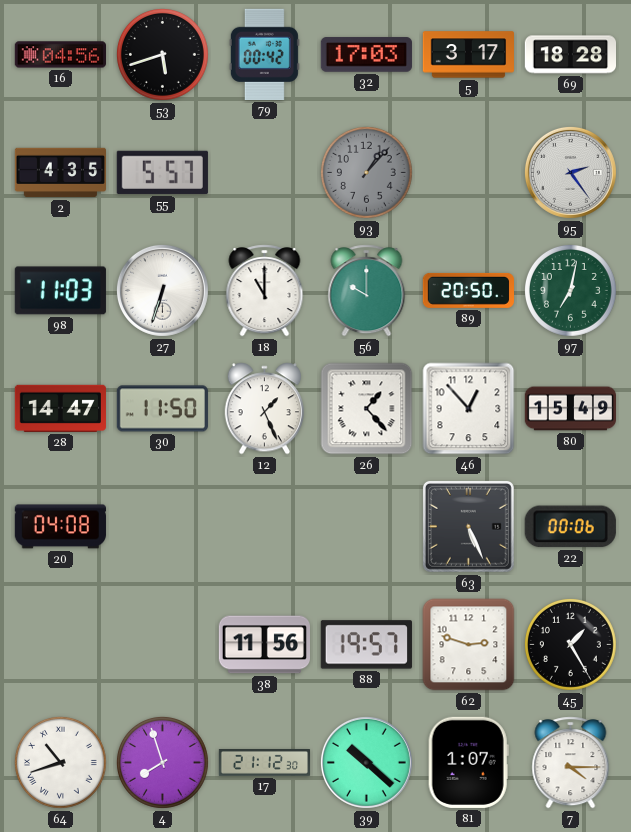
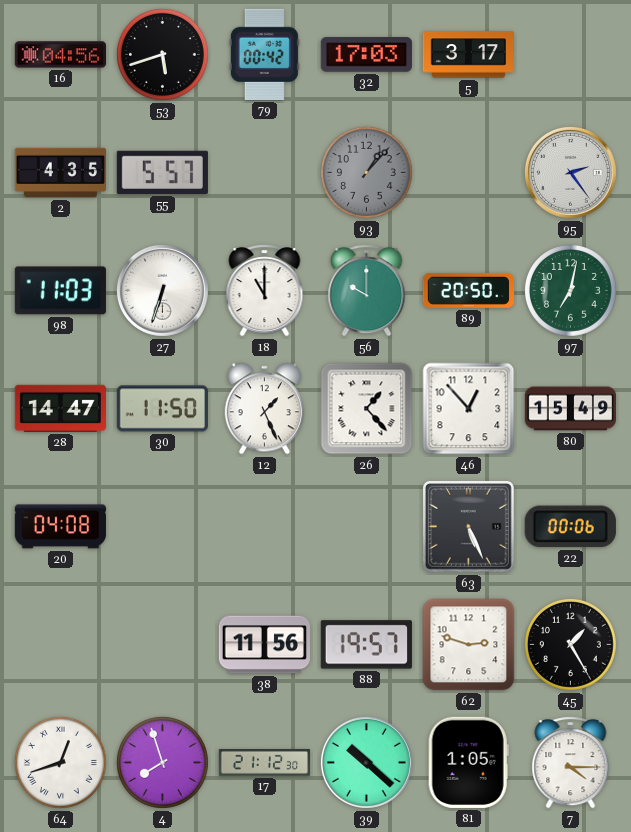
69: 18:28 -> none
64: 10:42 -> 12:42
81: 1:07 -> 1:05
